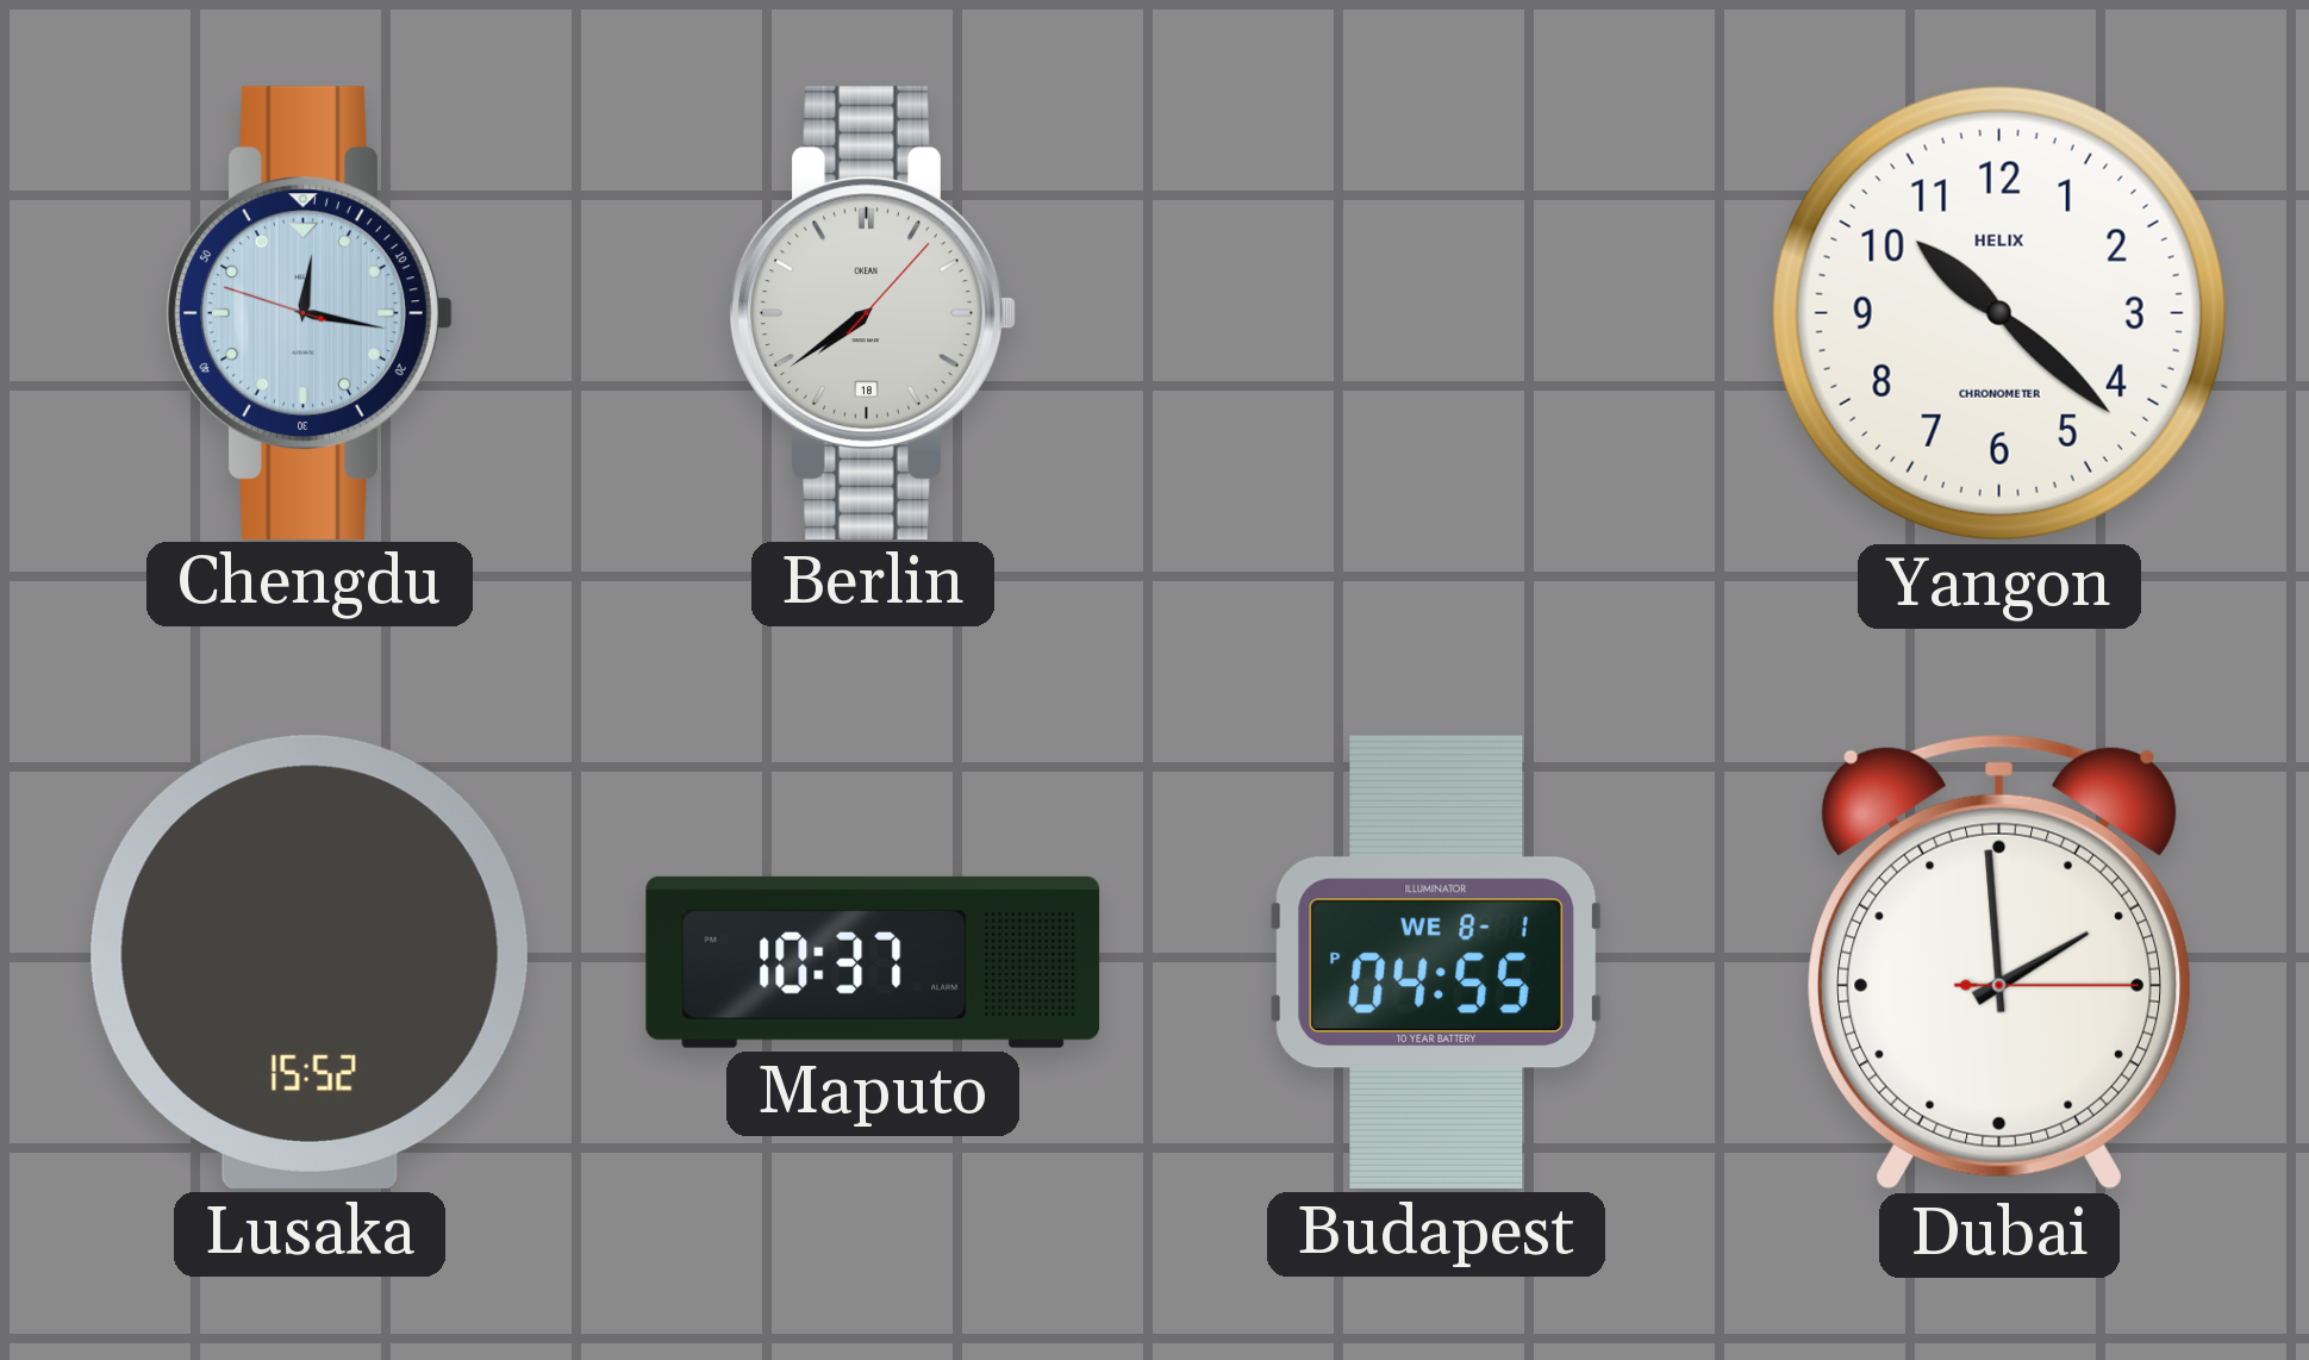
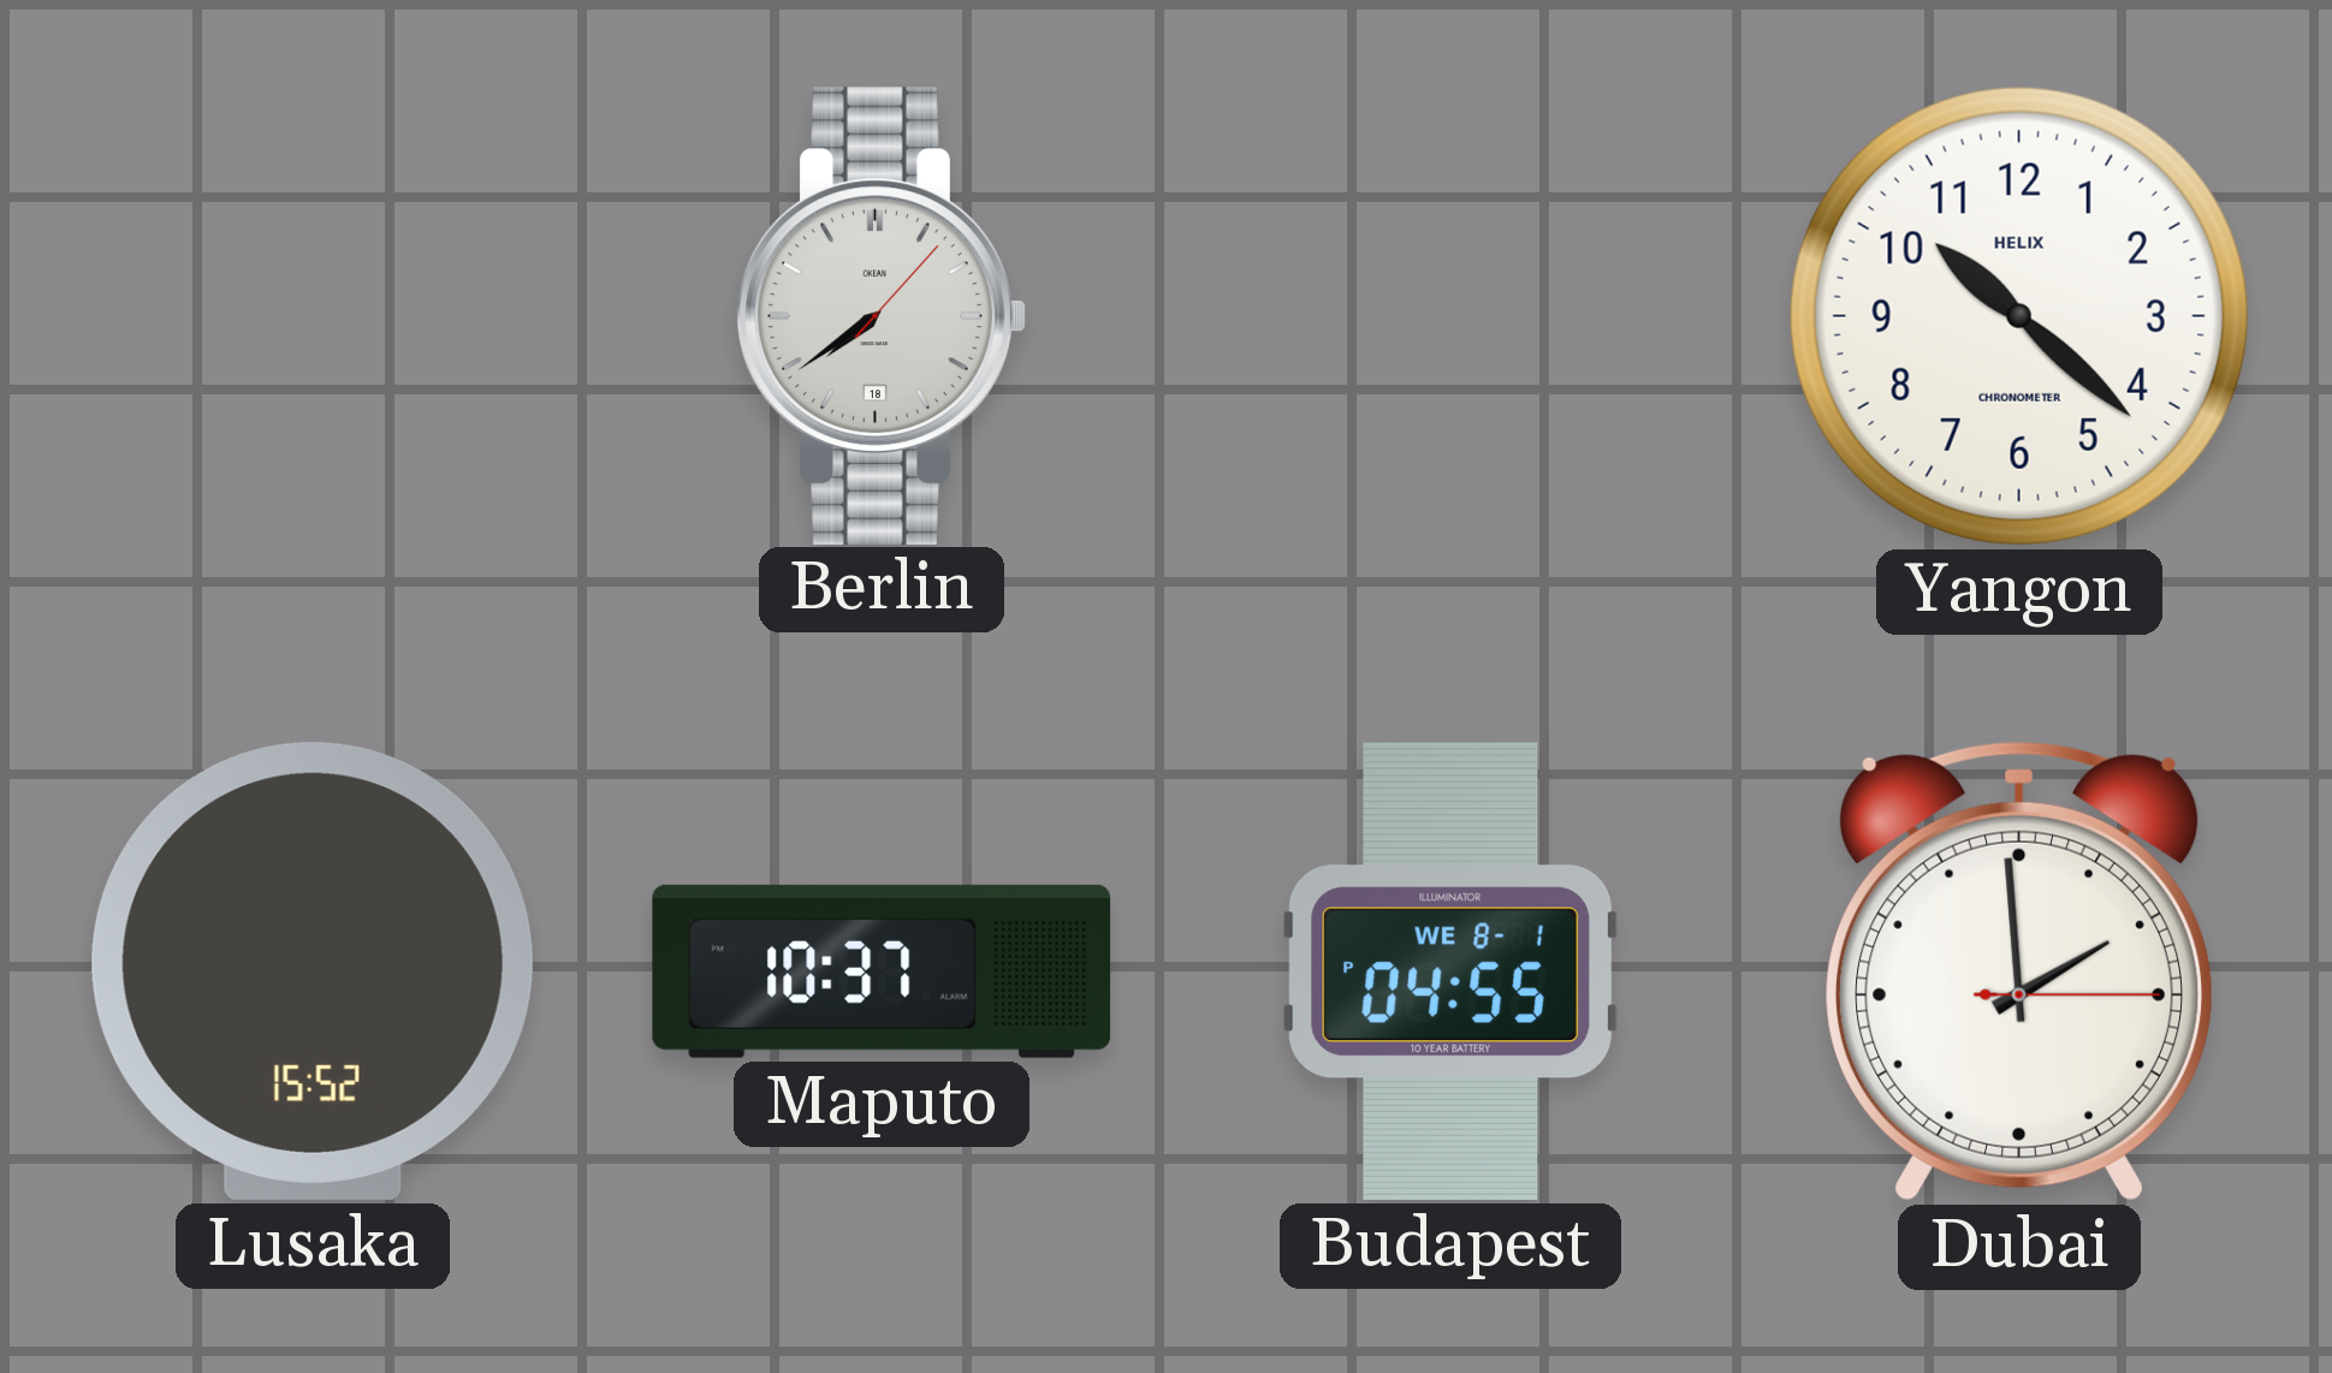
Chengdu: 12:16 -> none
